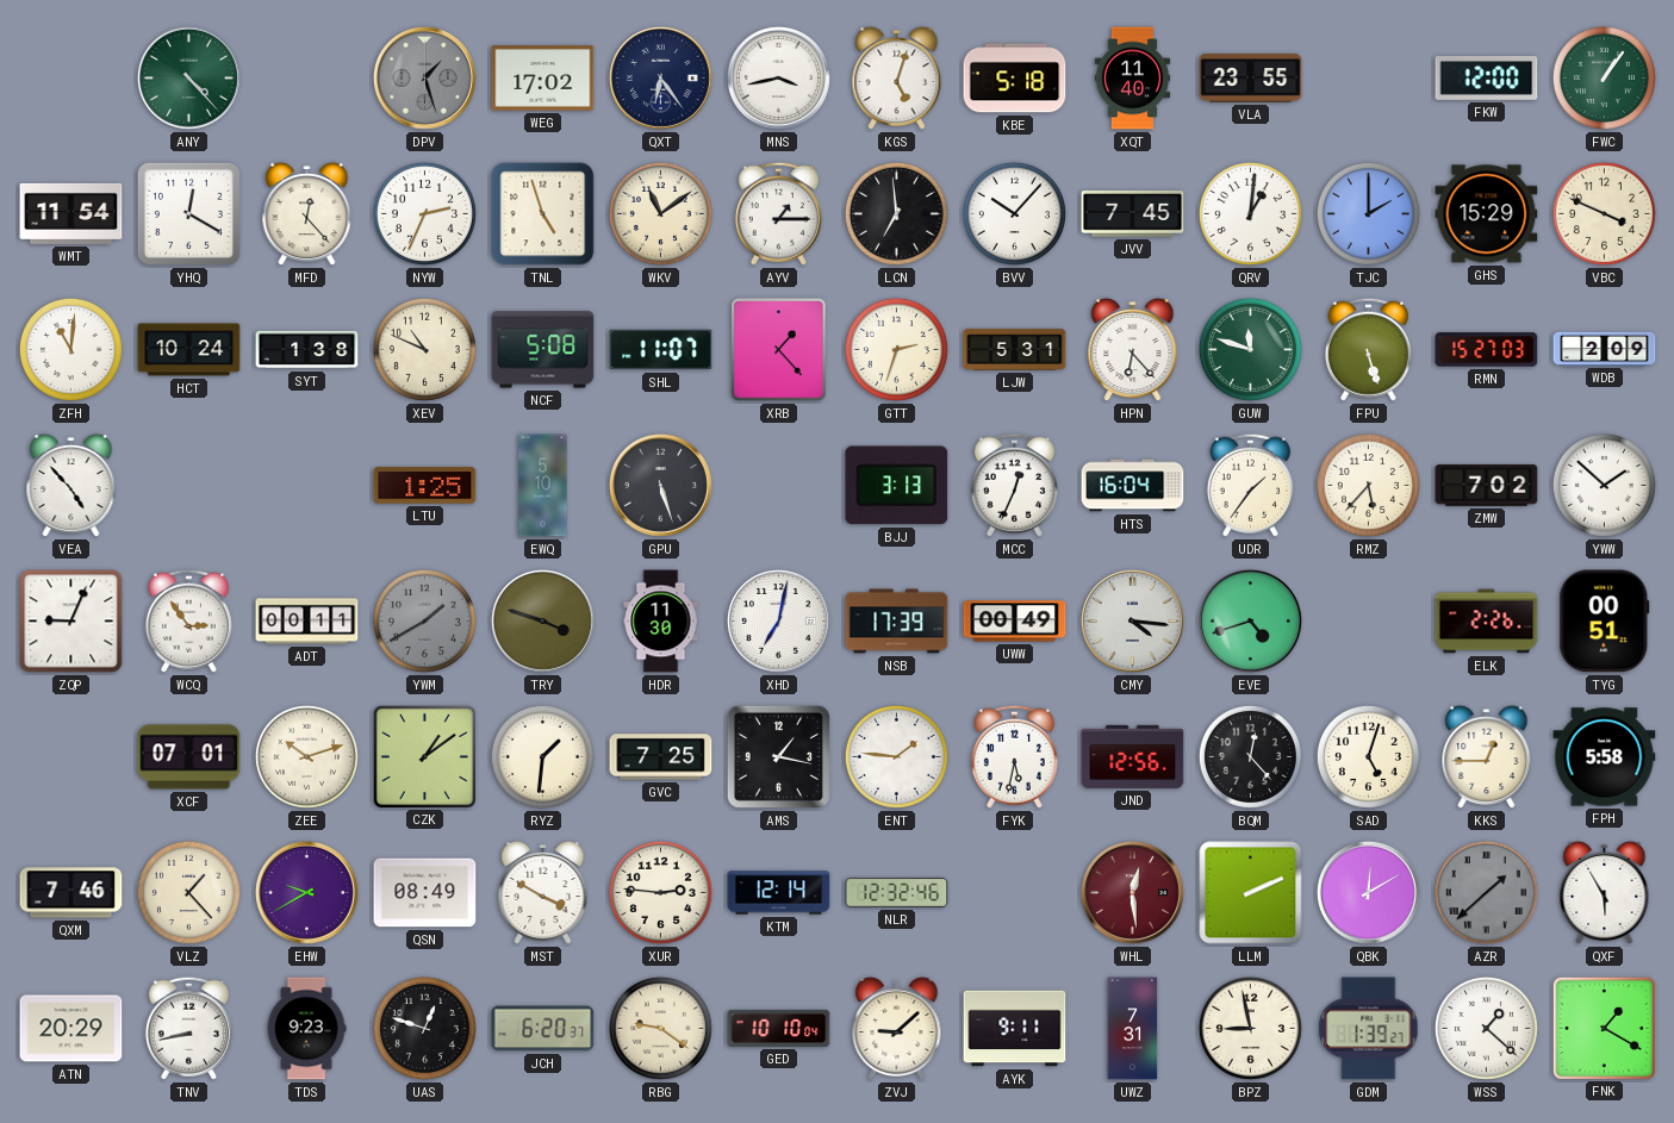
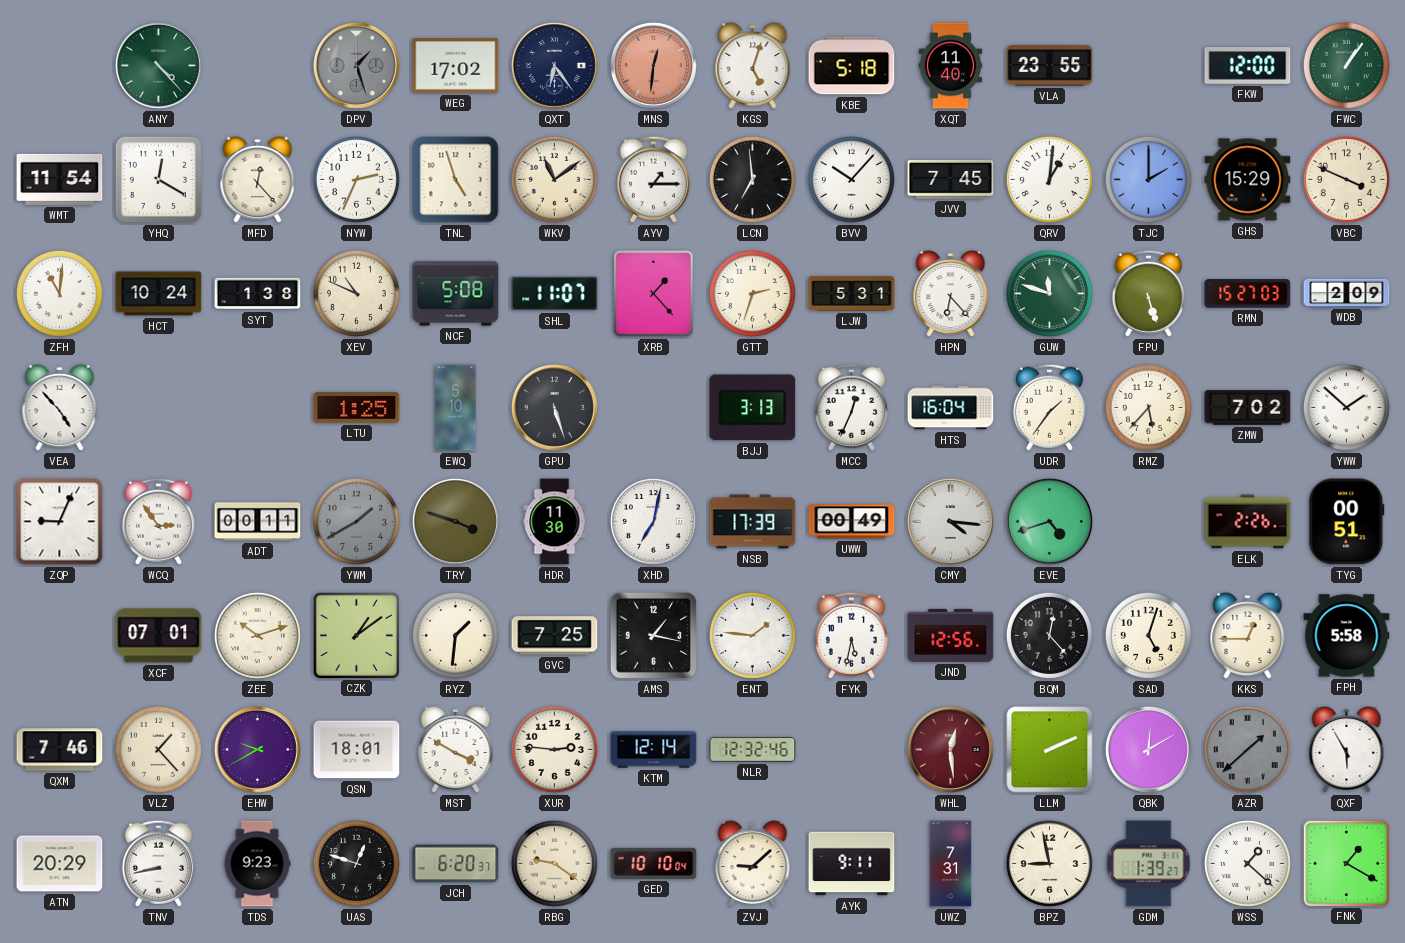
MNS: 3:43 -> 12:31
MNS dial: white -> salmon
QSN: 08:49 -> 18:01
